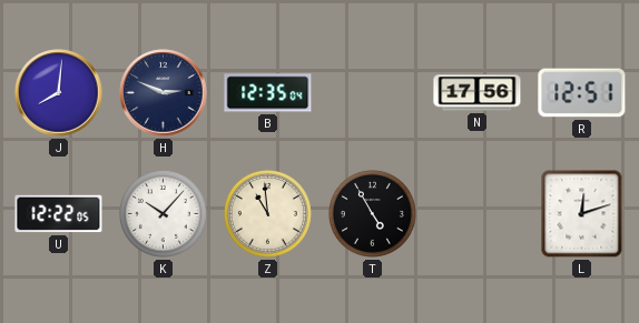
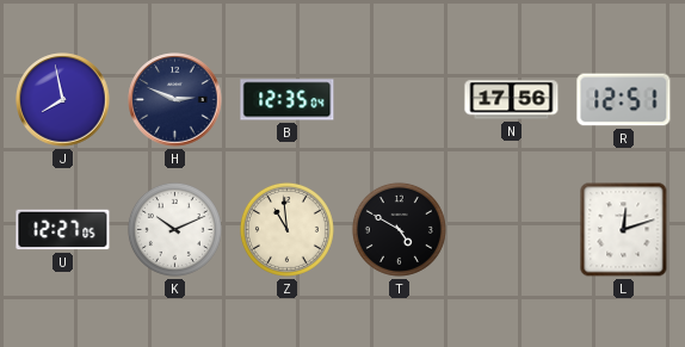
J: 8:01 -> 7:58
U: 12:22 -> 12:27
K: 10:07 -> 10:11
T: 4:55 -> 4:50
